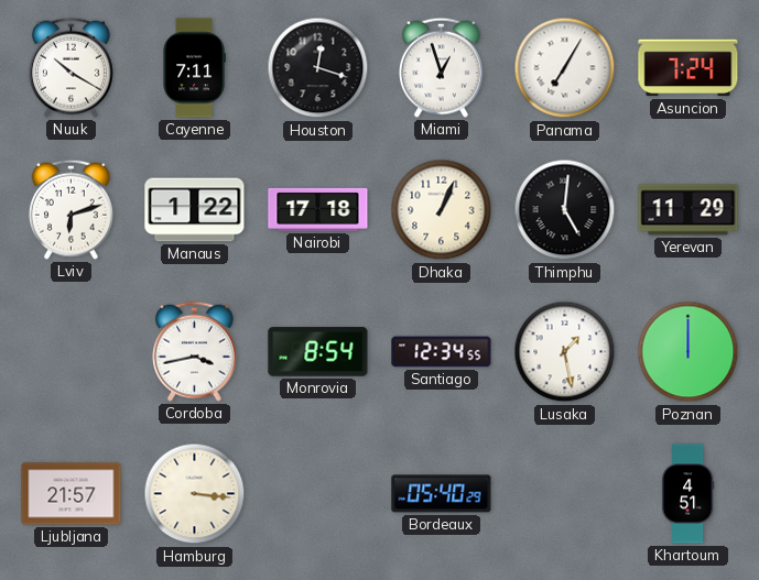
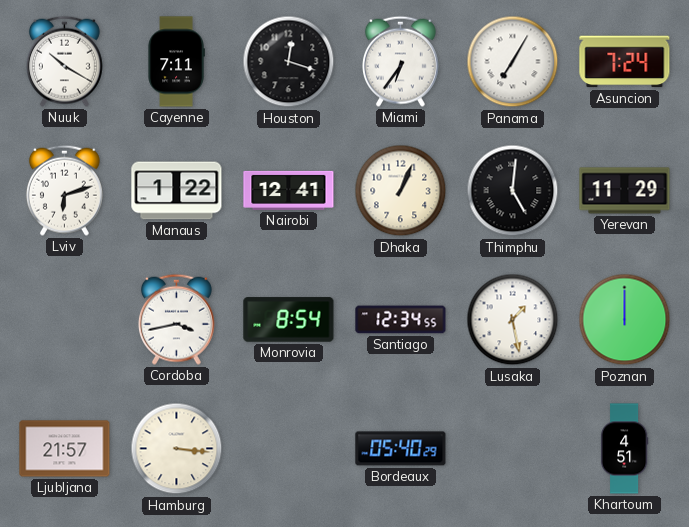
Miami: 12:57 -> 6:36
Nairobi: 17:18 -> 12:41
